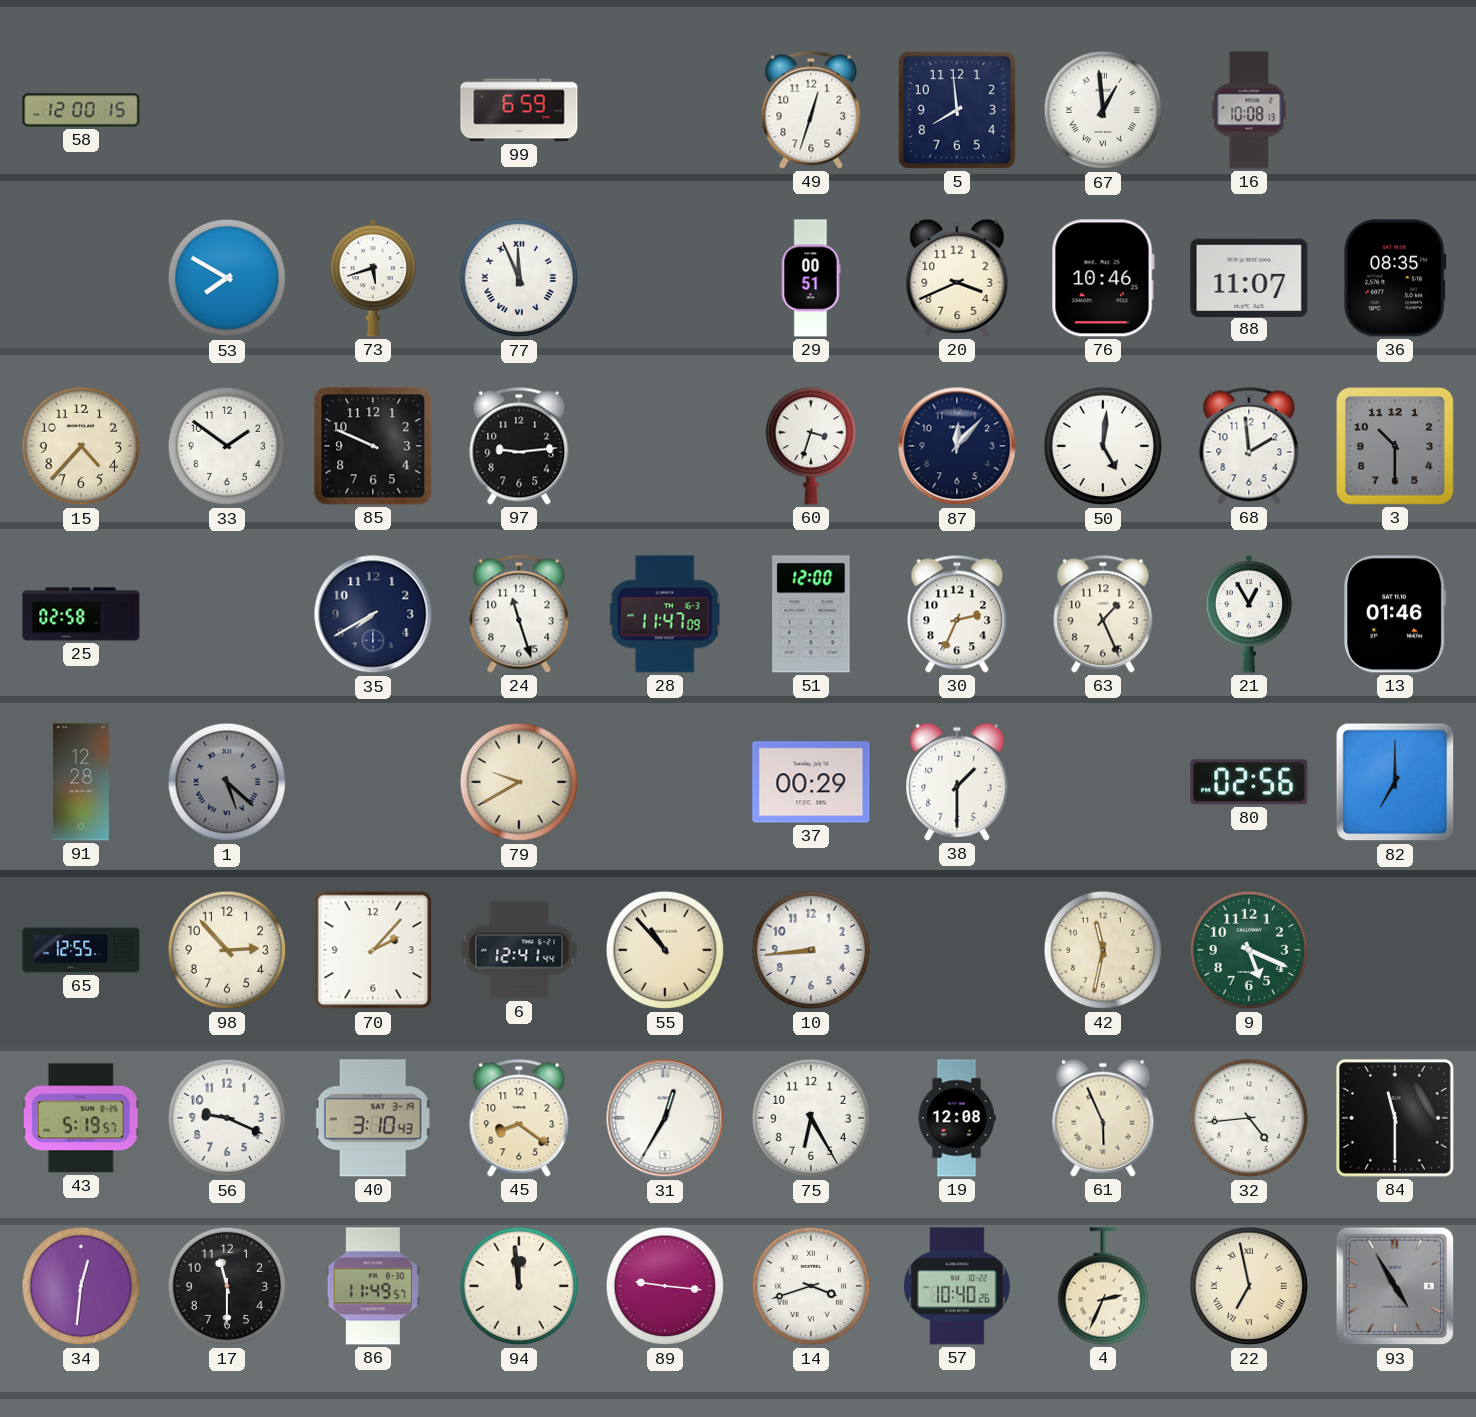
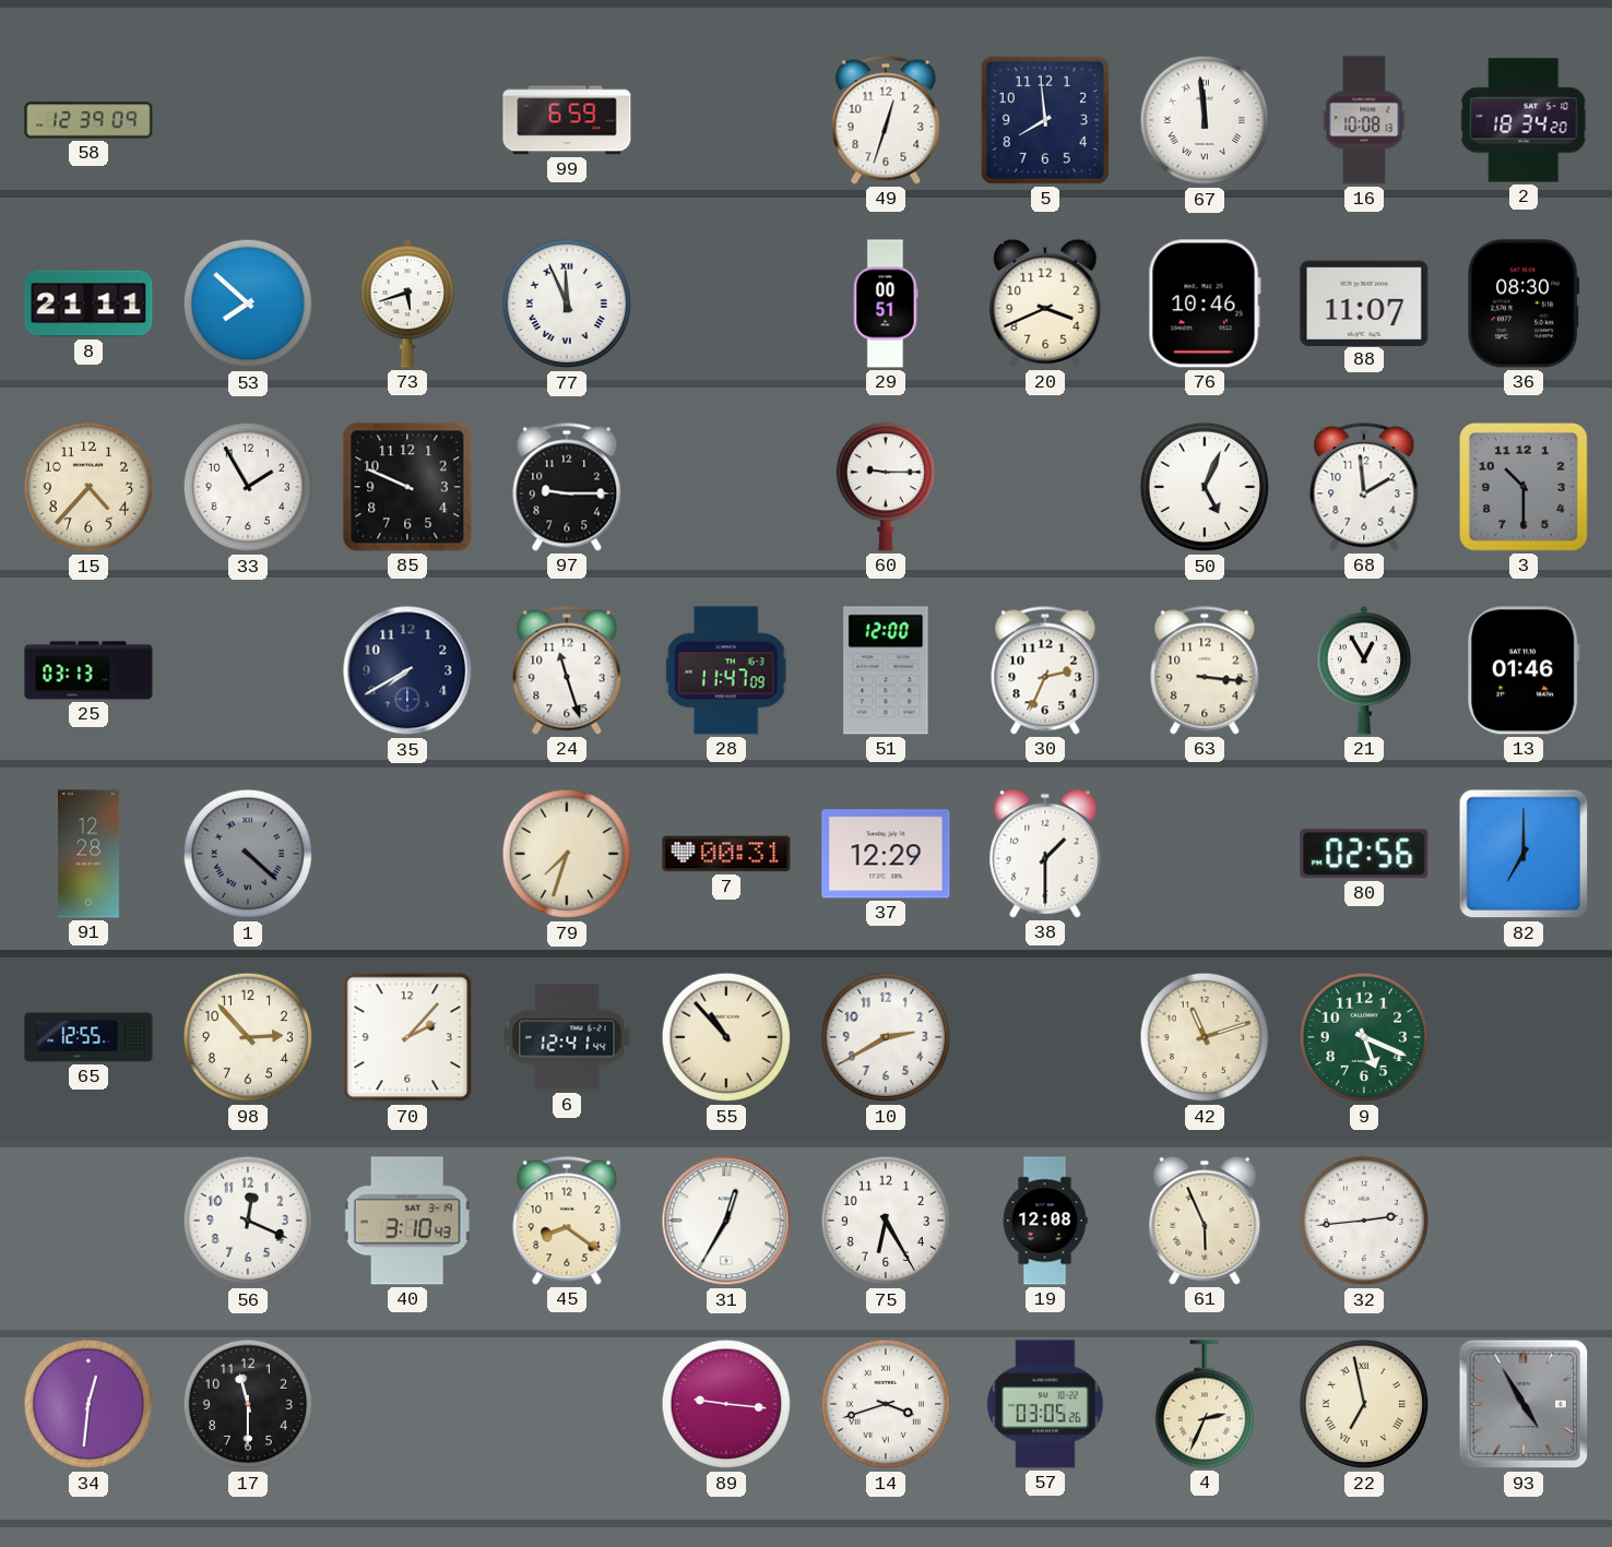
58: 12:00 -> 12:39
67: 12:59 -> 11:59
2: none -> 18:34
8: none -> 21:11
53: 7:50 -> 7:52
36: 08:35 -> 08:30
33: 1:51 -> 1:55
97: 9:14 -> 9:15
60: 3:33 -> 9:15
87: 12:07 -> none
50: 5:01 -> 5:04
25: 02:58 -> 03:13
63: 1:26 -> 3:16
1: 5:22 -> 4:22
79: 9:40 -> 7:33
7: none -> 00:31
37: 00:29 -> 12:29
10: 8:44 -> 2:40
42: 11:32 -> 11:12
43: 5:19 -> none
56: 9:19 -> 12:19
32: 4:44 -> 2:44
84: 11:30 -> none
86: 11:49 -> none
94: 11:59 -> none
57: 10:40 -> 03:05
